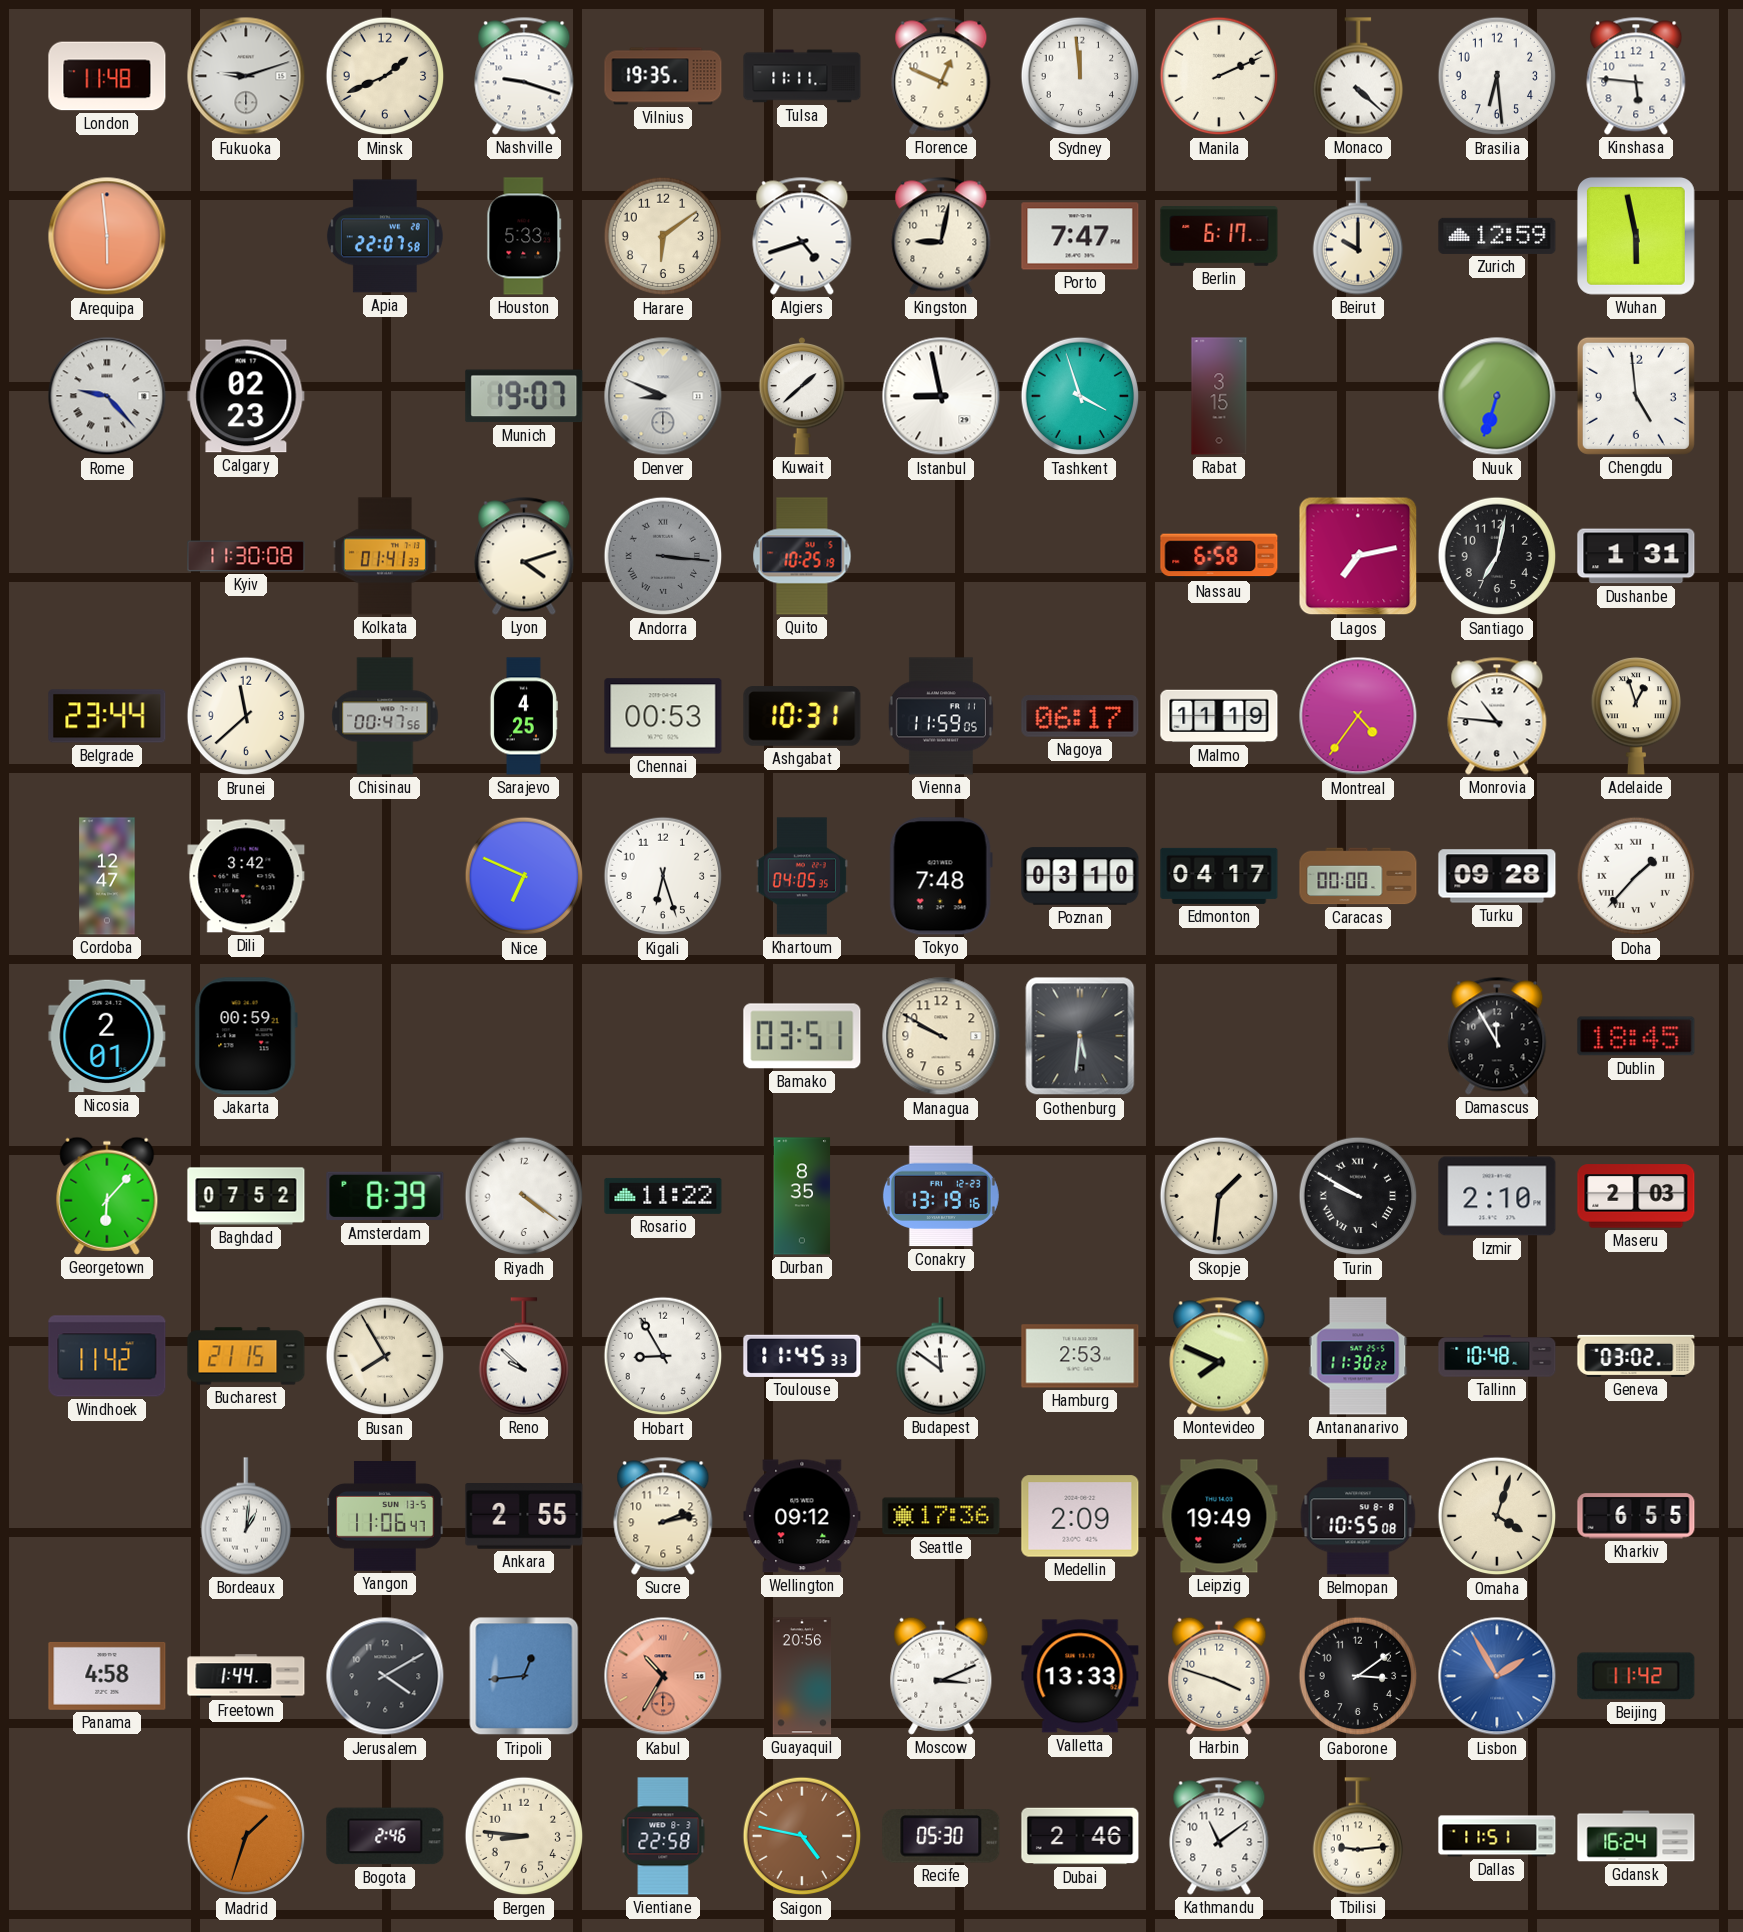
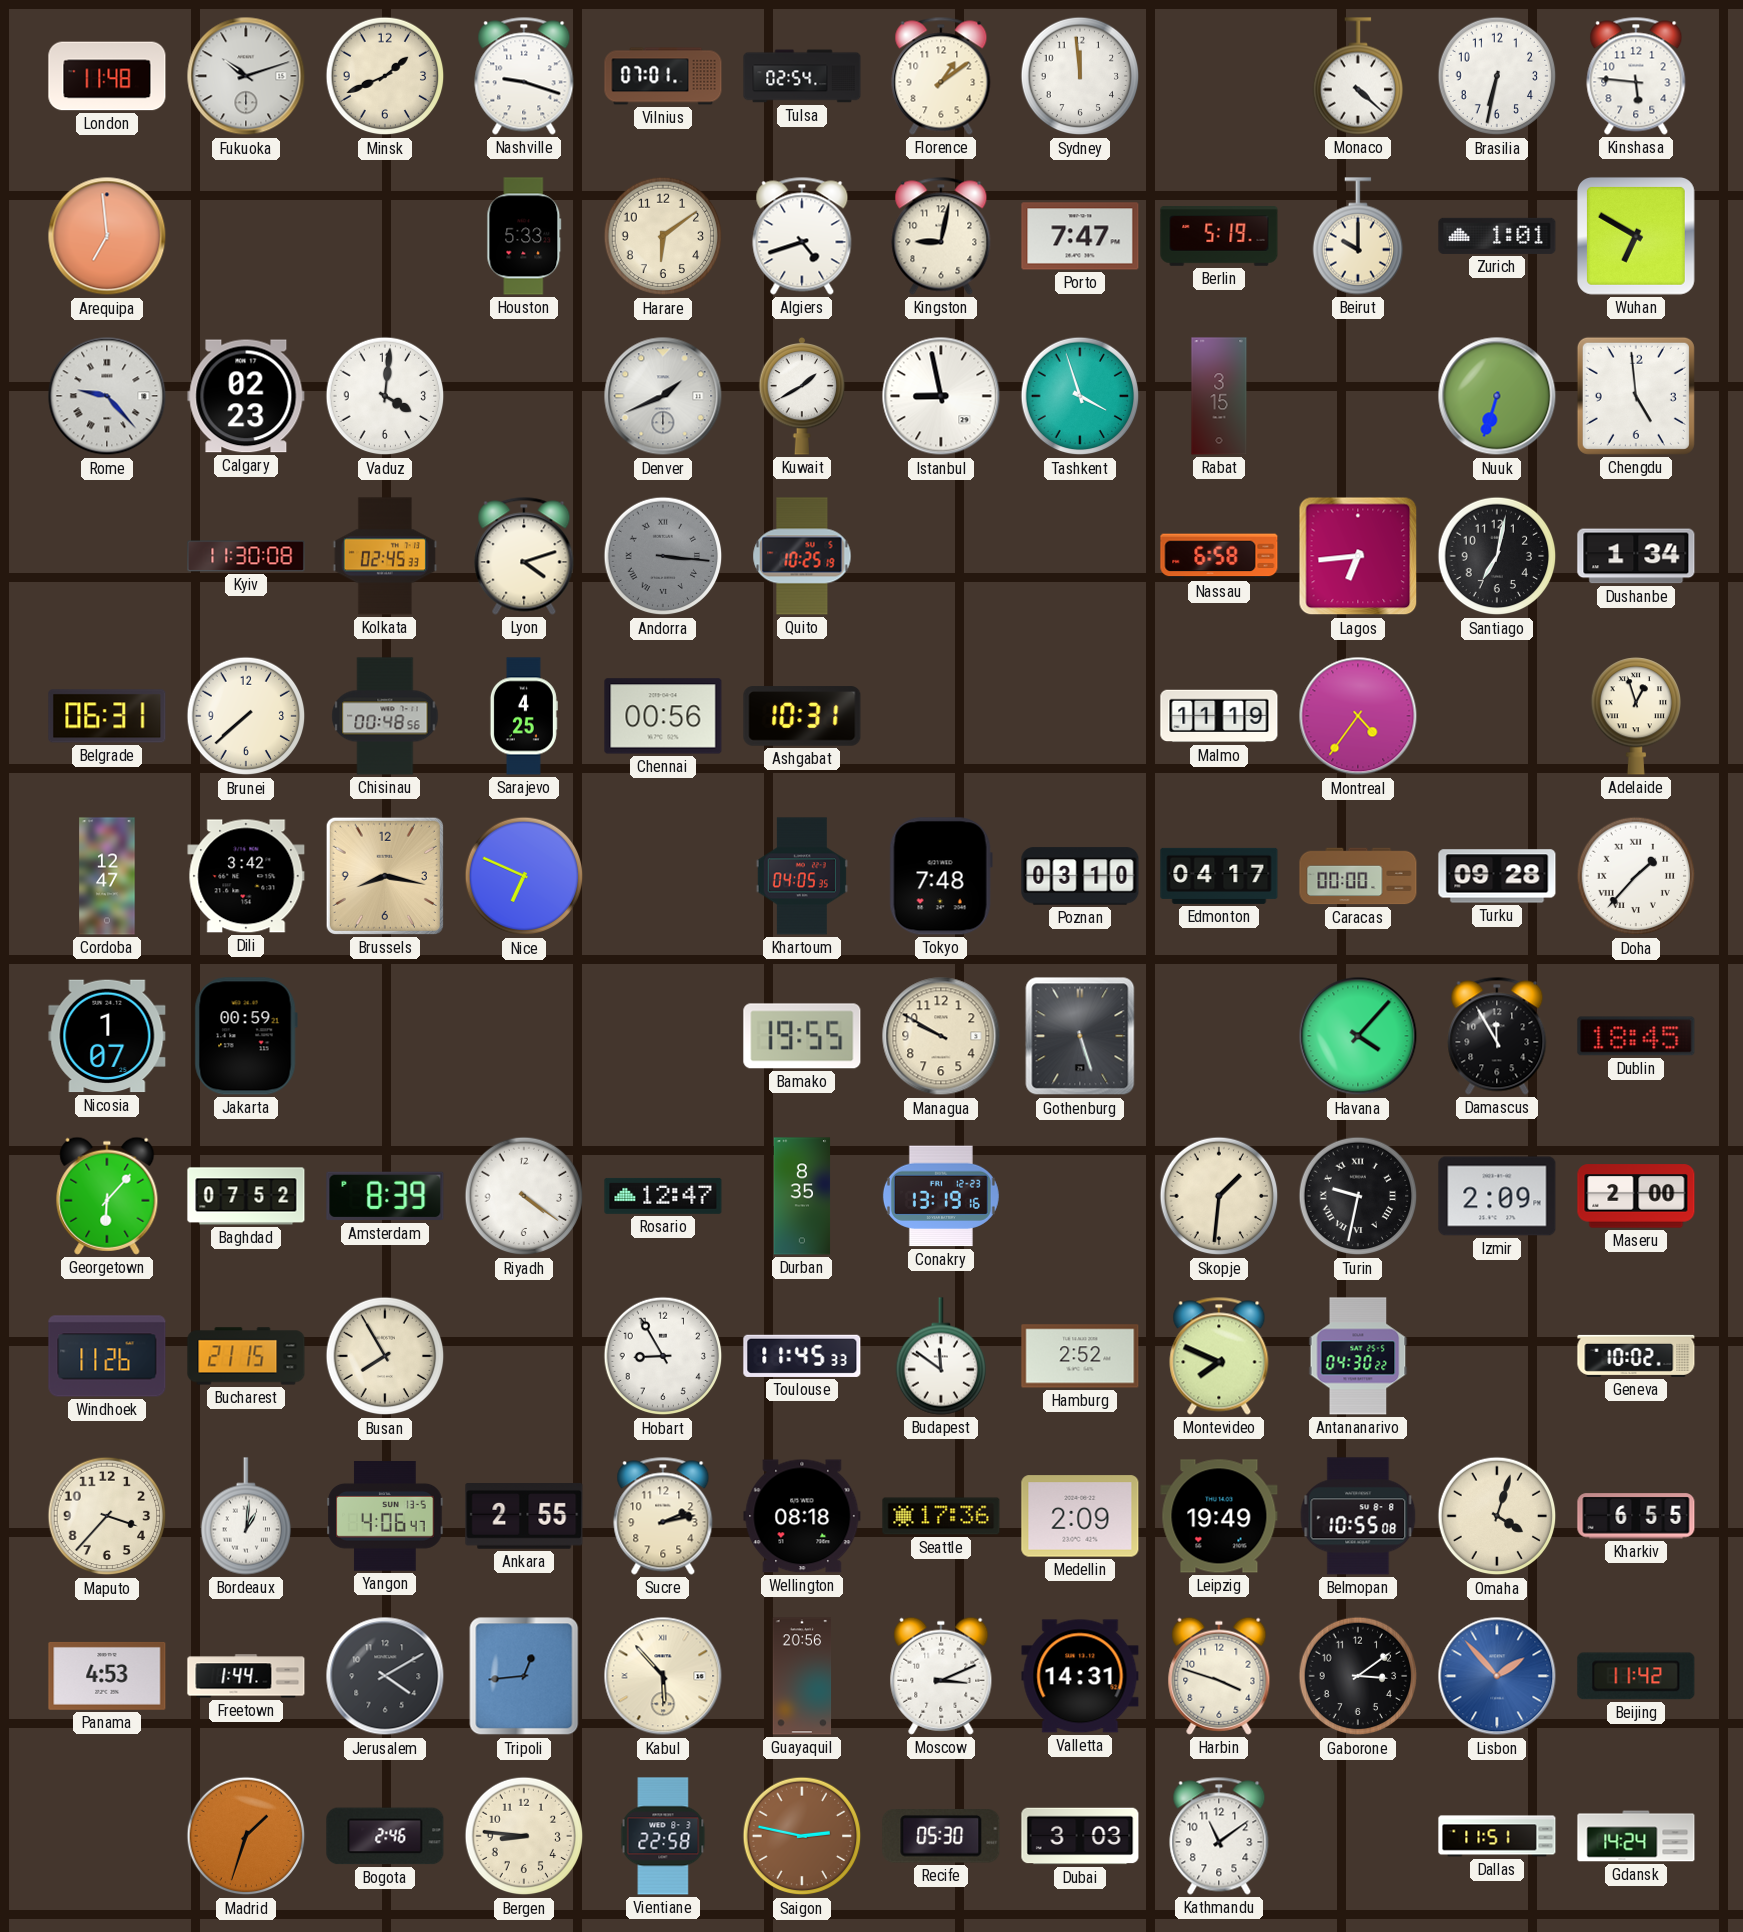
Fukuoka: 9:12 -> 10:12
Vilnius: 19:35 -> 07:01
Tulsa: 11:11 -> 02:54
Florence: 12:49 -> 1:09
Manila: 2:11 -> none
Brasilia: 6:29 -> 6:32
Arequipa: 5:59 -> 6:59
Apia: 22:07 -> none
Berlin: 6:17 -> 5:19
Zurich: 12:59 -> 1:01
Wuhan: 5:58 -> 6:50
Vaduz: none -> 4:01
Munich: 19:07 -> none
Denver: 8:49 -> 1:41
Kuwait: 1:38 -> 1:40
Kolkata: 01:41 -> 02:45
Lagos: 7:13 -> 6:44
Dushanbe: 1:31 -> 1:34
Belgrade: 23:44 -> 06:31
Brunei: 11:38 -> 7:38
Chisinau: 00:47 -> 00:48
Chennai: 00:53 -> 00:56
Vienna: 11:59 -> none
Nagoya: 06:17 -> none
Monrovia: 10:46 -> none
Brussels: none -> 8:17
Kigali: 6:27 -> none
Nicosia: 2:01 -> 1:07
Bamako: 03:51 -> 19:55
Gothenburg: 5:31 -> 5:27
Havana: none -> 4:07
Rosario: 11:22 -> 12:47
Turin: 9:50 -> 9:32
Izmir: 2:10 -> 2:09
Maseru: 2:03 -> 2:00
Windhoek: 11:42 -> 11:26
Reno: 9:52 -> none
Hamburg: 2:53 -> 2:52
Antananarivo: 11:30 -> 04:30
Tallinn: 10:48 -> none
Geneva: 03:02 -> 10:02
Maputo: none -> 3:37
Yangon: 11:06 -> 4:06
Wellington: 09:12 -> 08:18
Panama: 4:58 -> 4:53
Kabul: 10:35 -> 5:53
Kabul dial: salmon -> cream
Valletta: 13:33 -> 14:31
Lisbon: 1:55 -> 1:53
Saigon: 4:47 -> 2:47
Dubai: 2:46 -> 3:03
Tbilisi: 9:14 -> none
Gdansk: 16:24 -> 14:24
